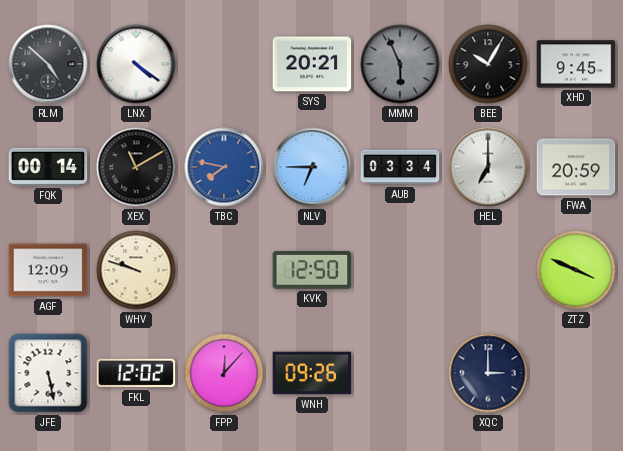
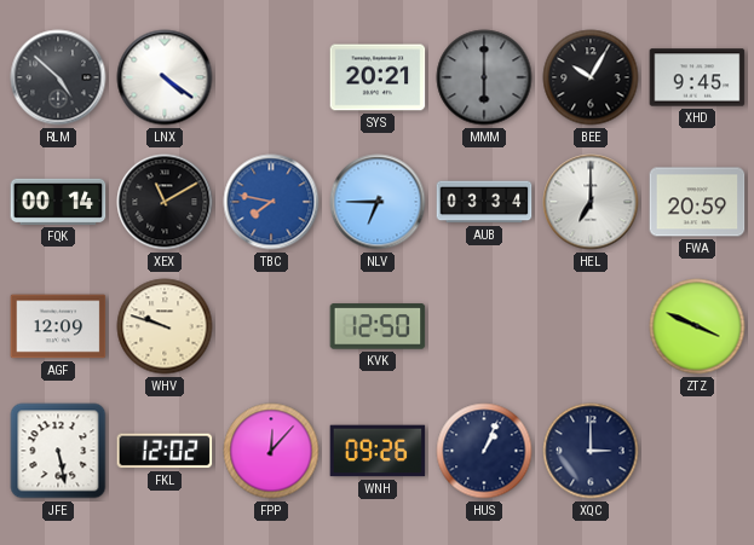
MMM: 5:56 -> 6:00
HUS: none -> 1:04
